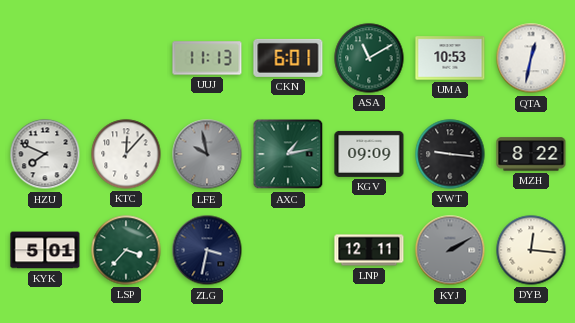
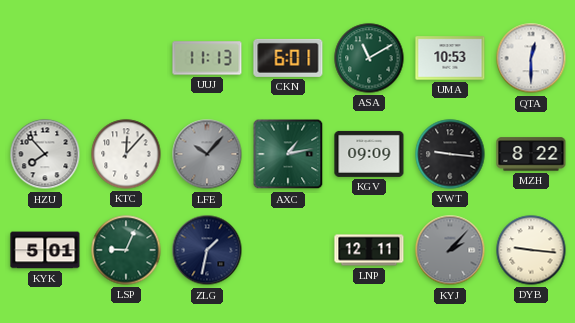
QTA: 12:32 -> 12:30
HZU: 7:49 -> 7:53
LFE: 9:58 -> 10:07
LSP: 3:37 -> 9:04
ZLG: 3:32 -> 1:32
KYJ: 2:10 -> 2:07
DYB: 12:16 -> 9:16
